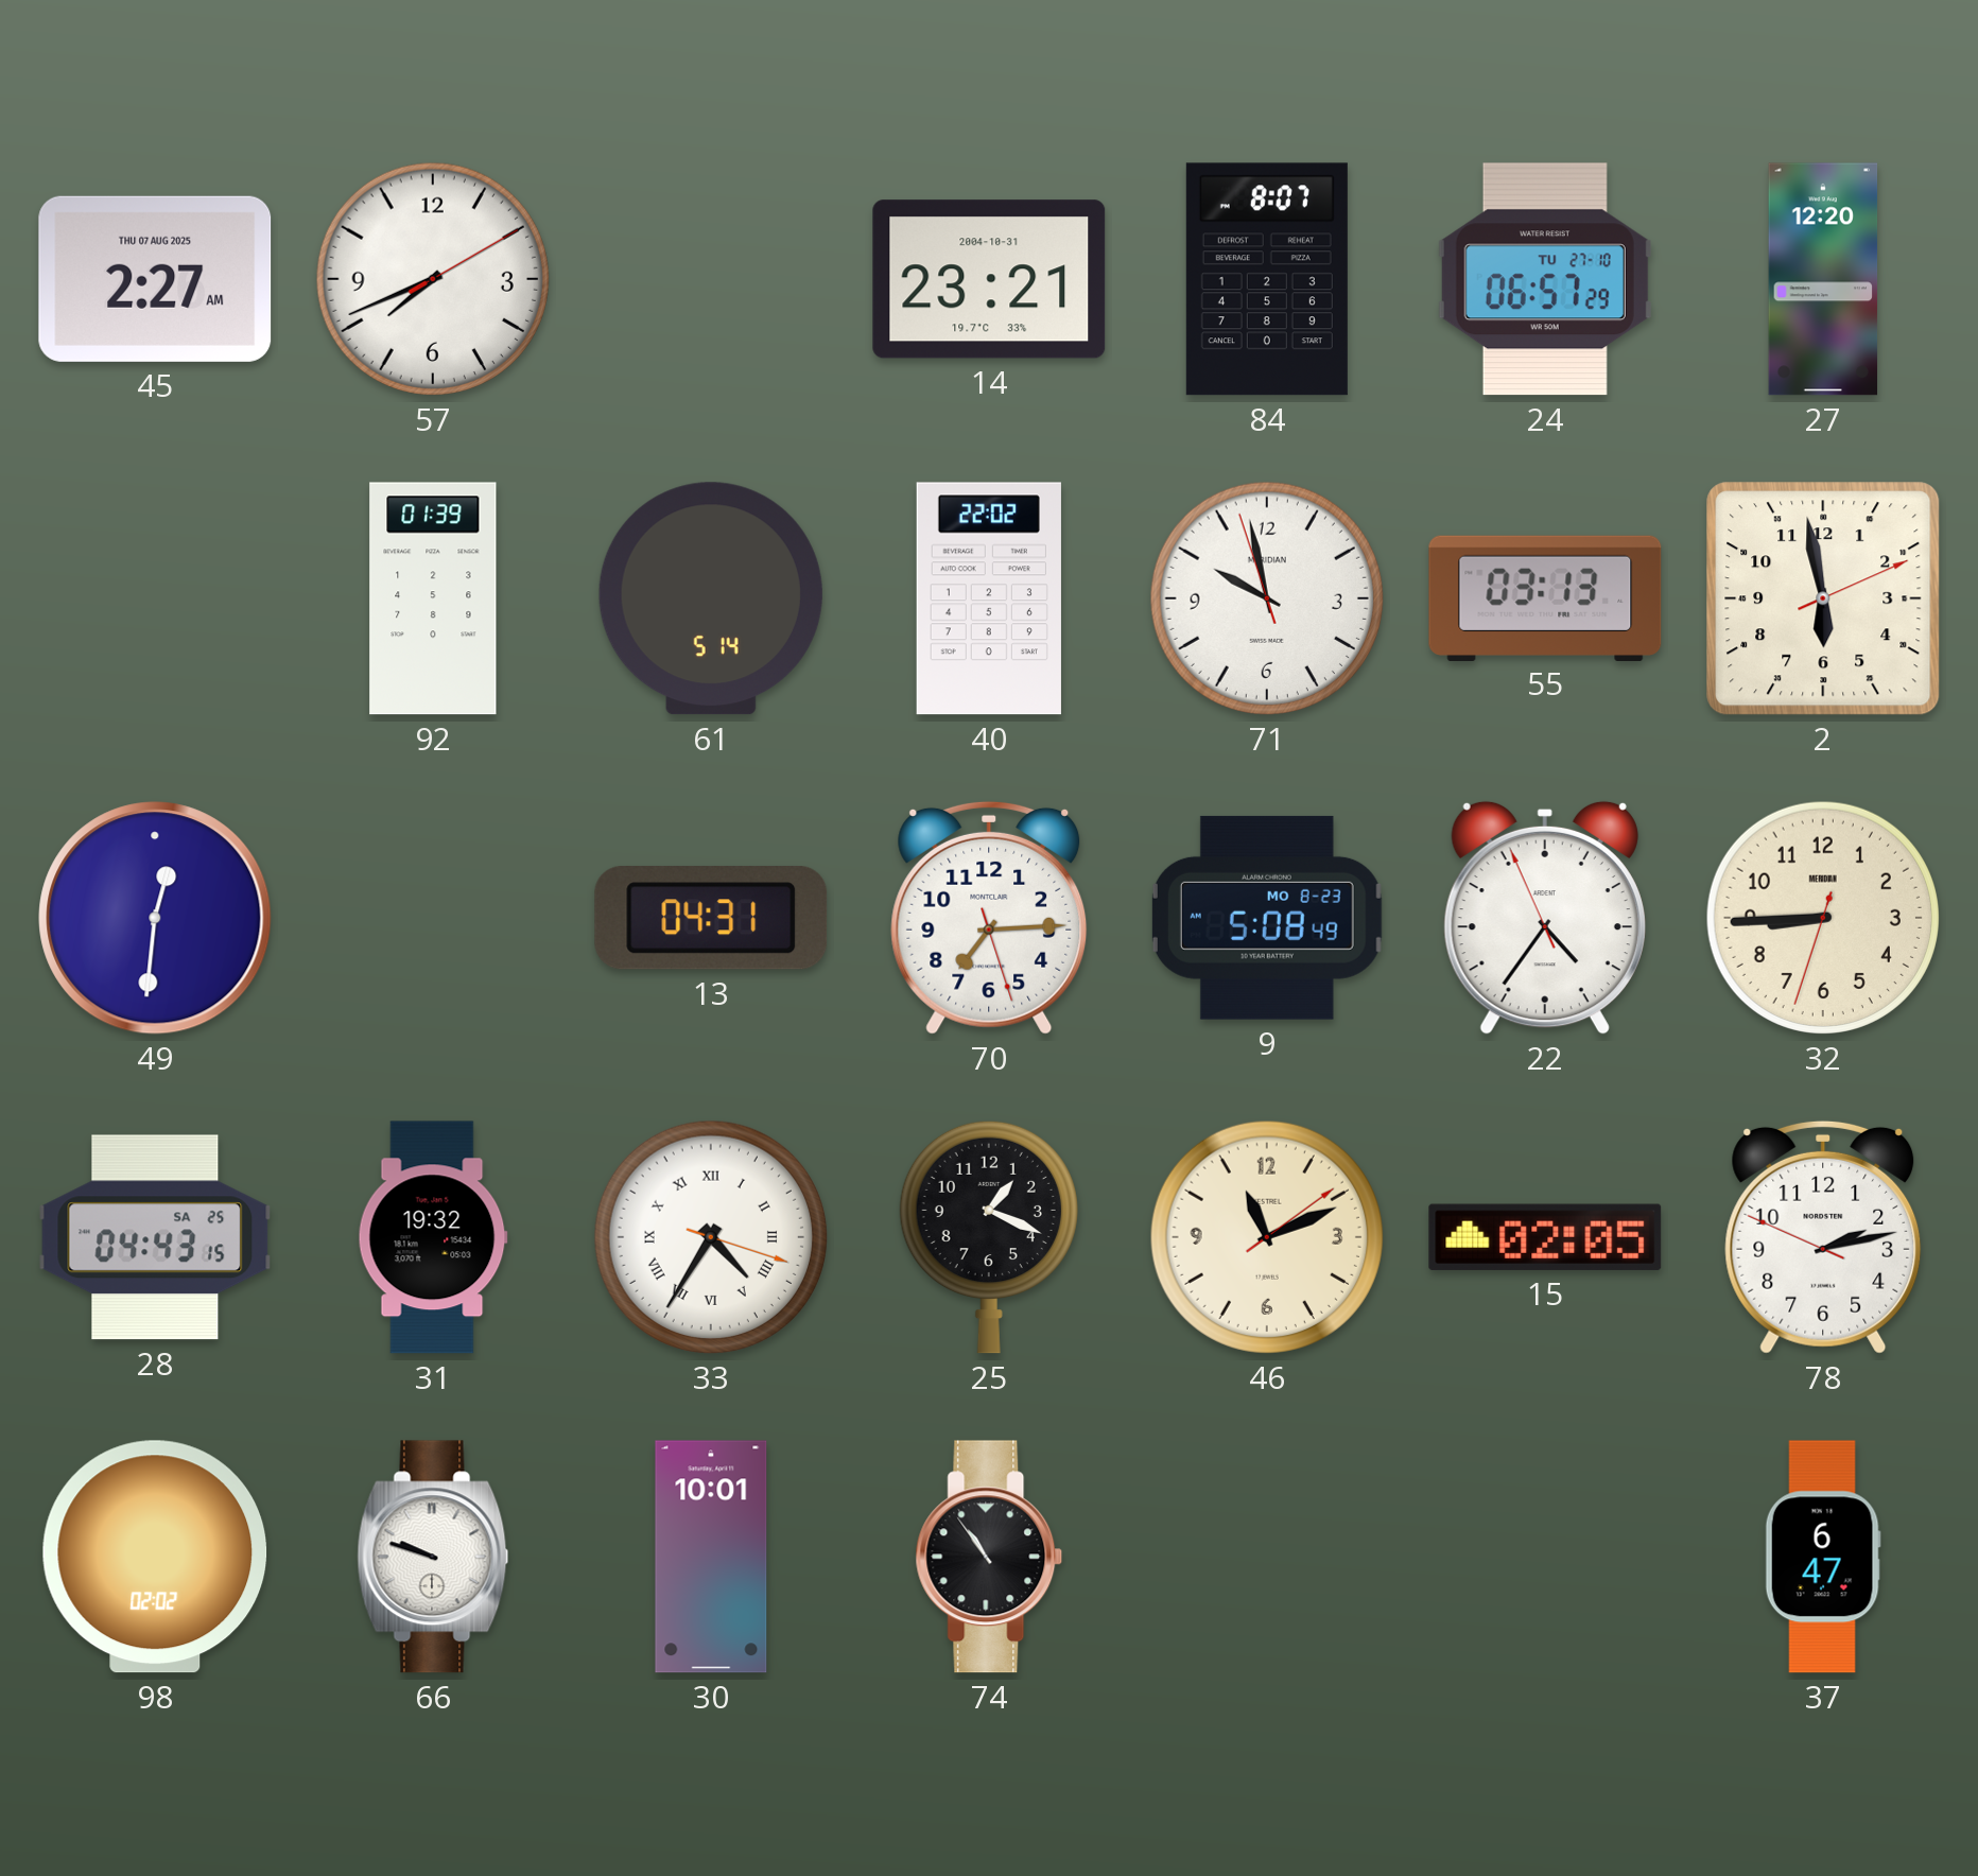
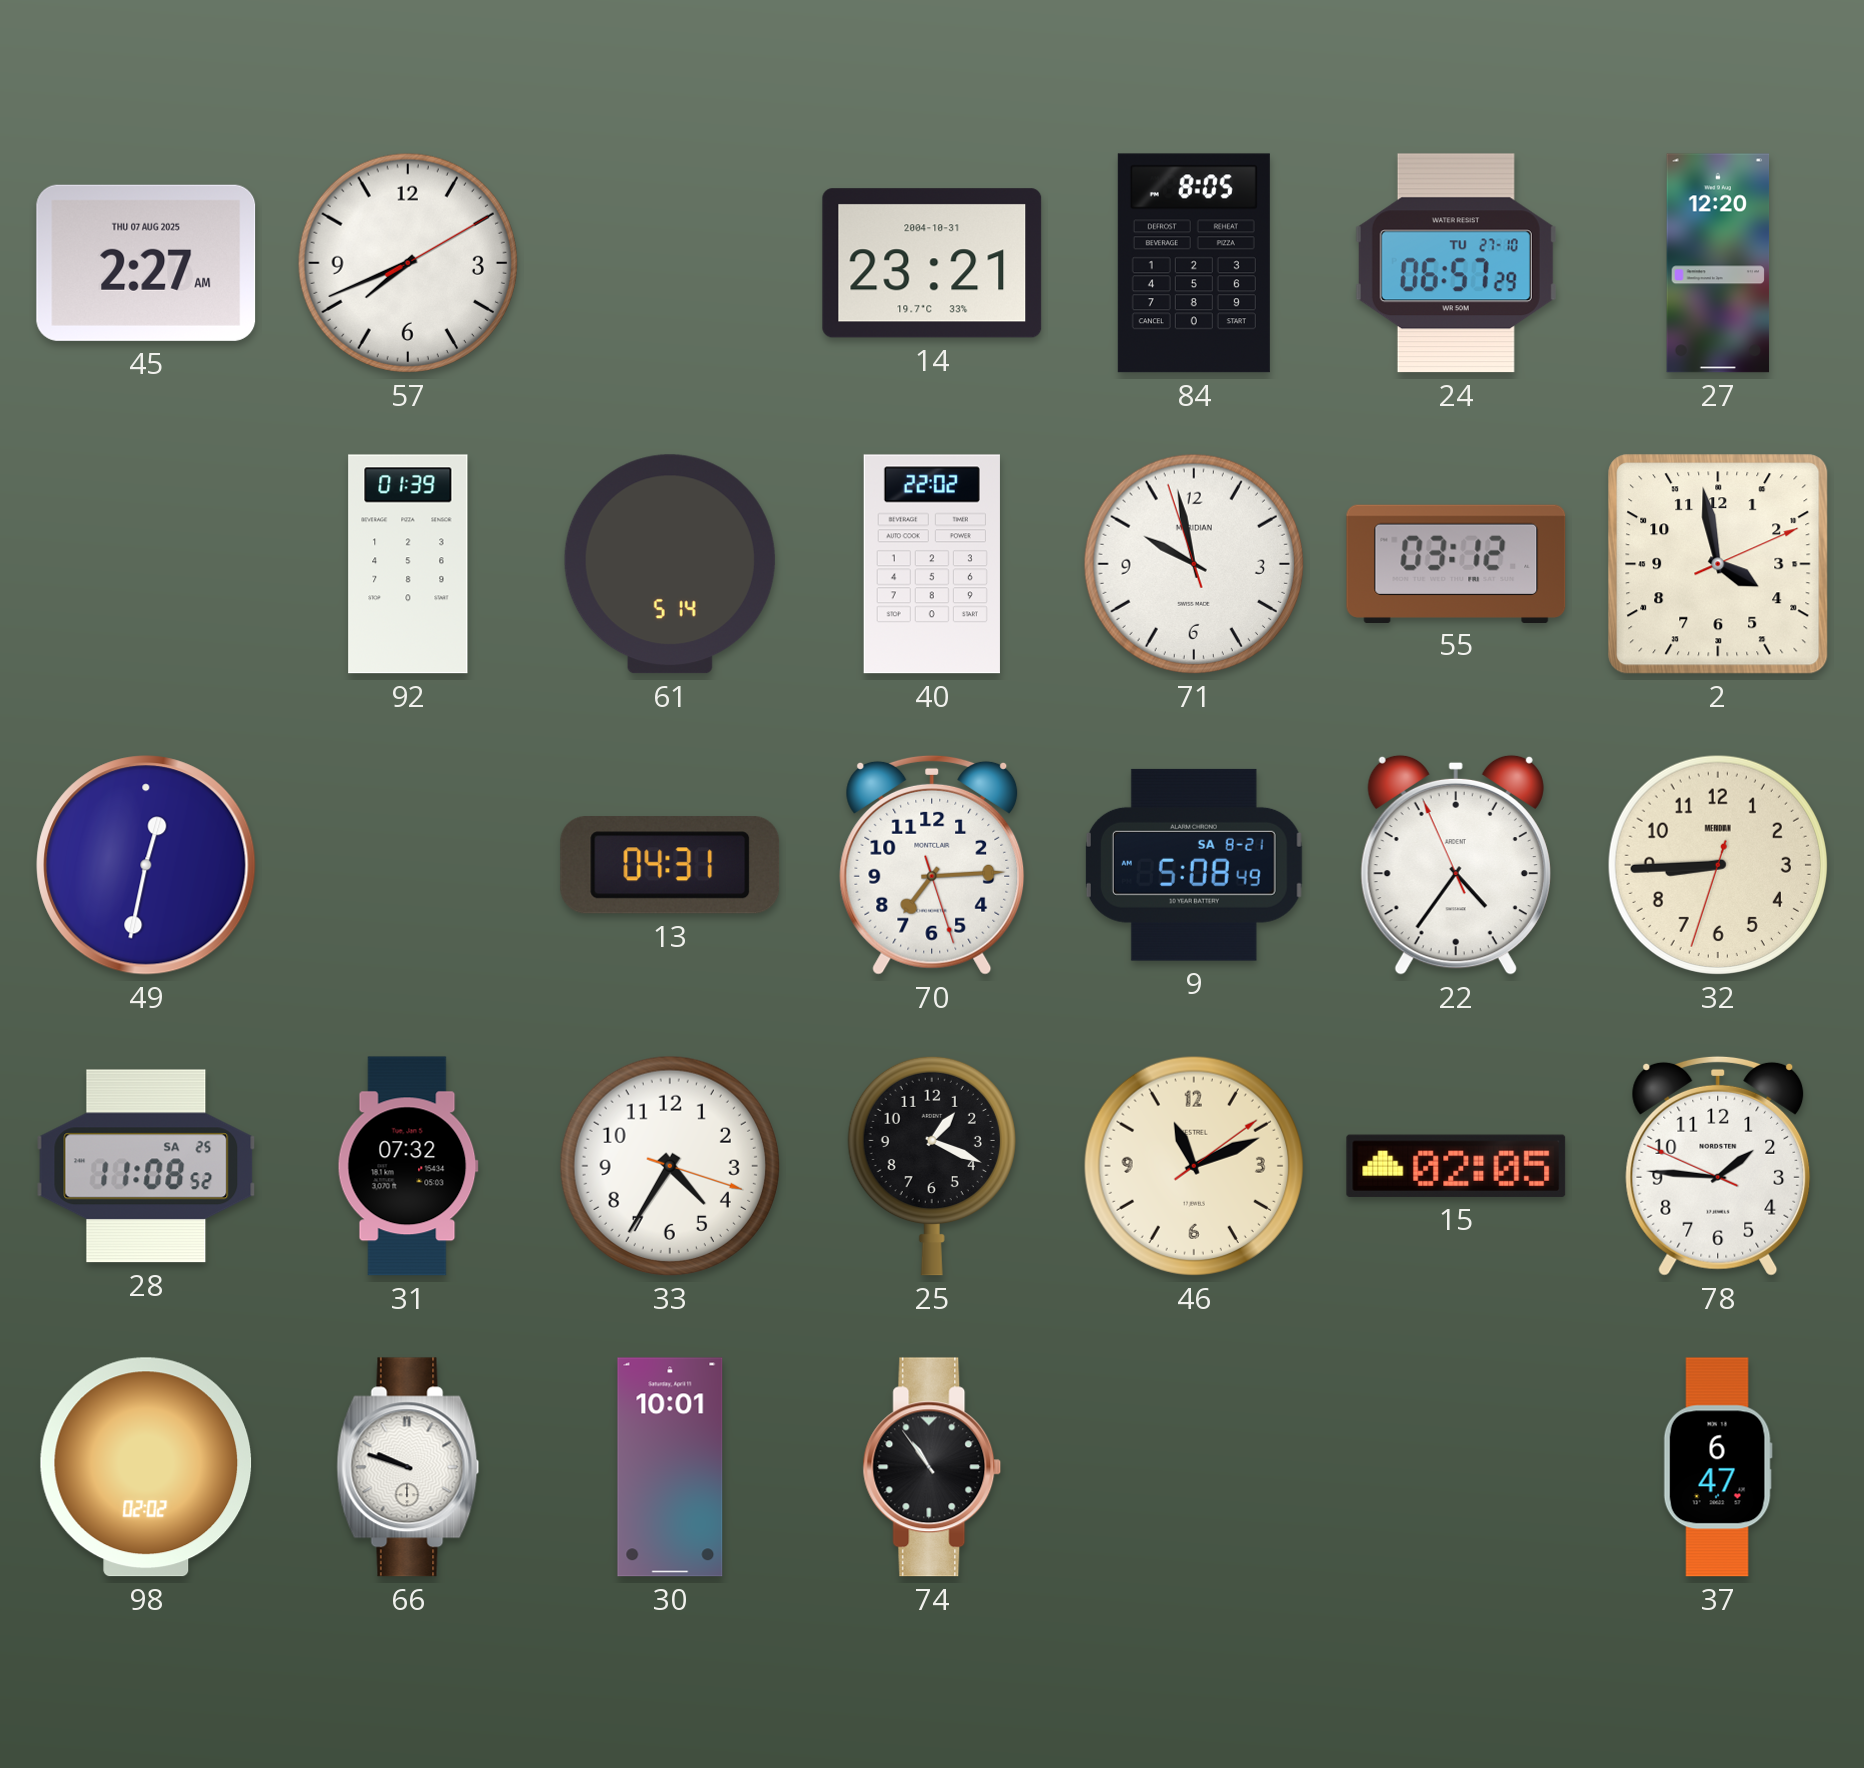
84: 8:07 -> 8:05
55: 03:13 -> 03:12
2: 5:58 -> 3:58
49: 12:31 -> 12:32
9 date: MO 8-23 -> SA 8-21
28: 04:43 -> 11:08
31: 19:32 -> 07:32
33 numerals: Roman -> Arabic
78: 2:12 -> 1:45
